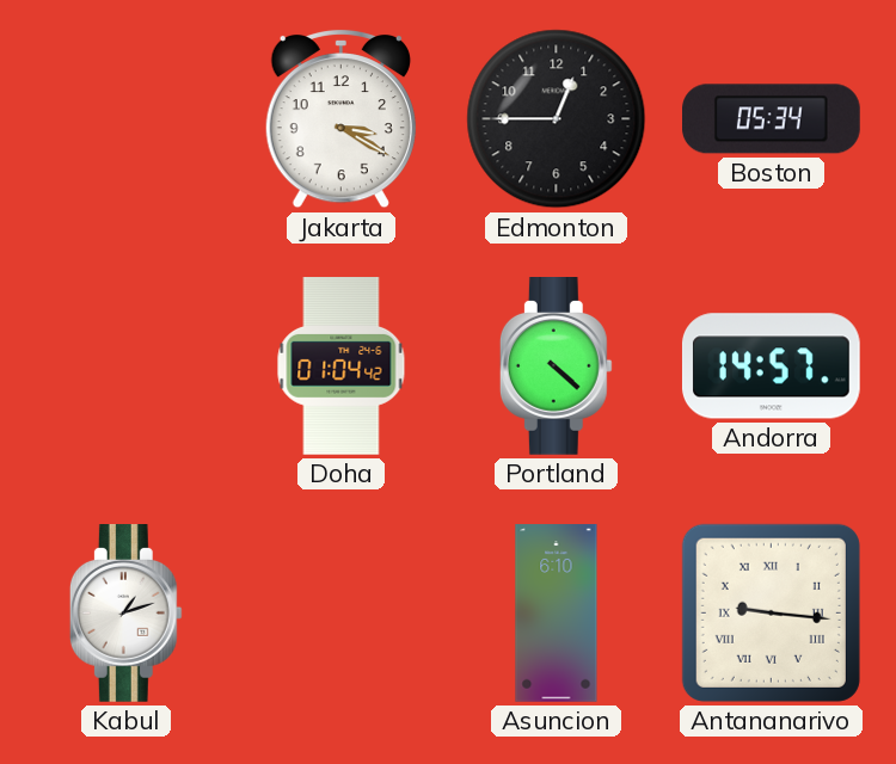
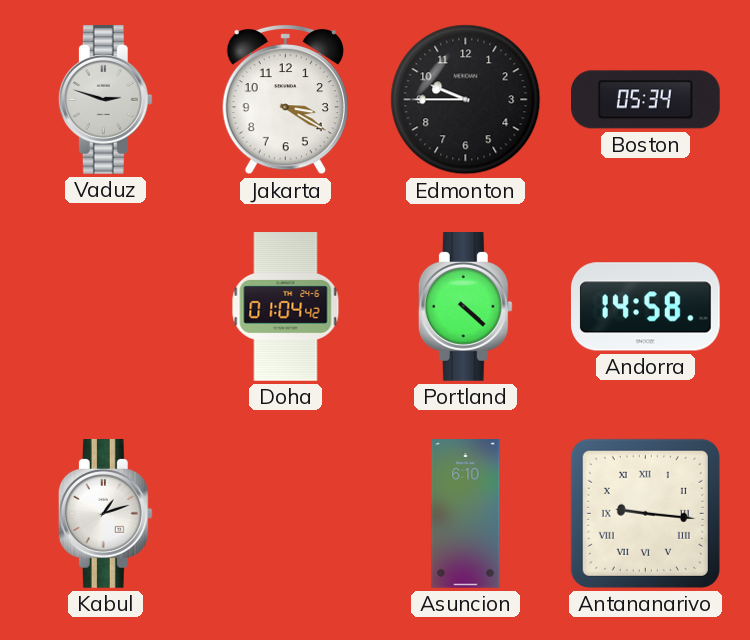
Vaduz: none -> 2:48
Edmonton: 12:45 -> 9:45
Andorra: 14:57 -> 14:58
